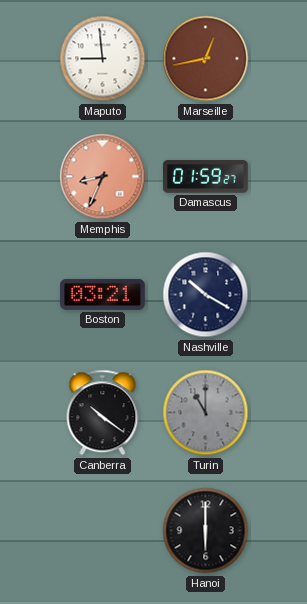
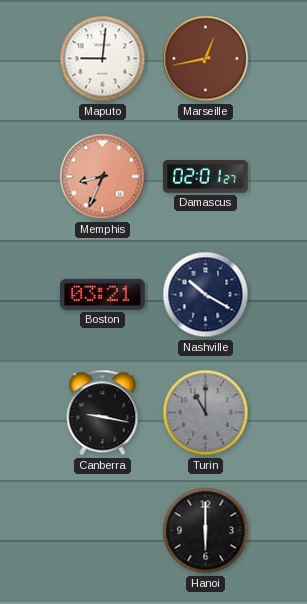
Maputo: 8:59 -> 9:01
Damascus: 01:59 -> 02:01
Canberra: 10:21 -> 9:17
